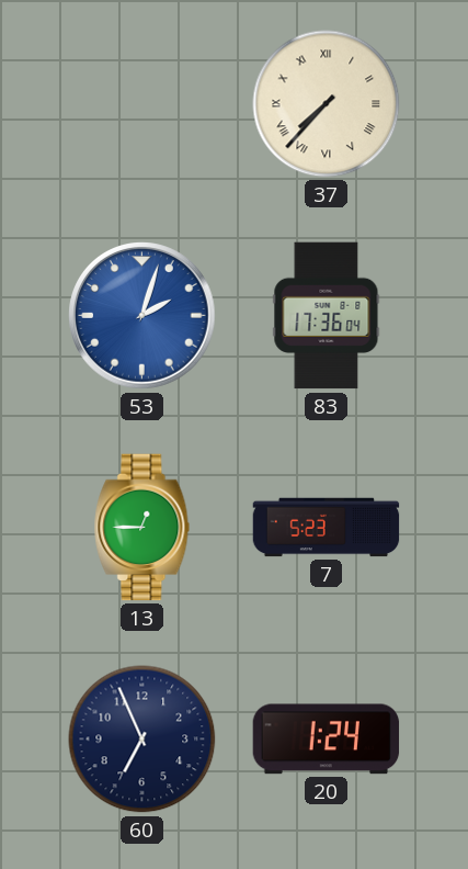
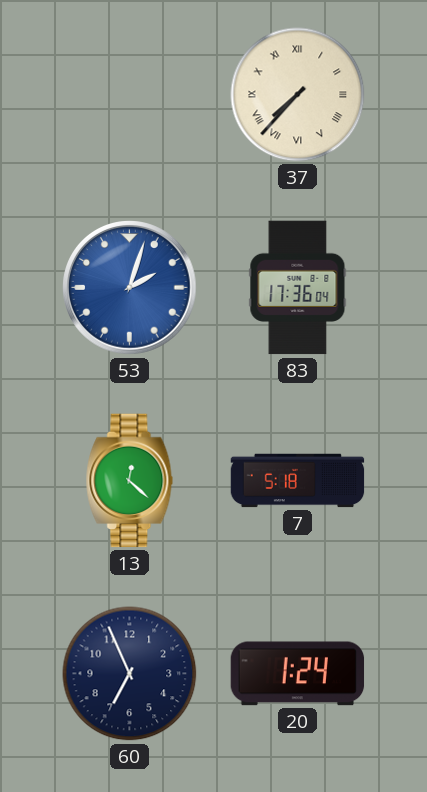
13: 12:45 -> 12:22
7: 5:23 -> 5:18
